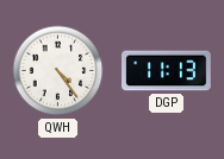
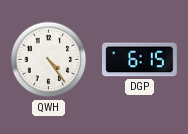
DGP: 11:13 -> 6:15
